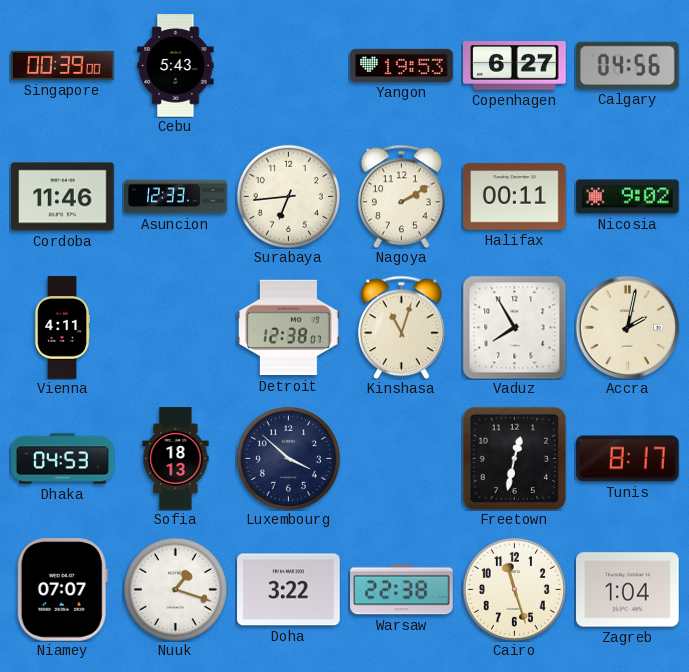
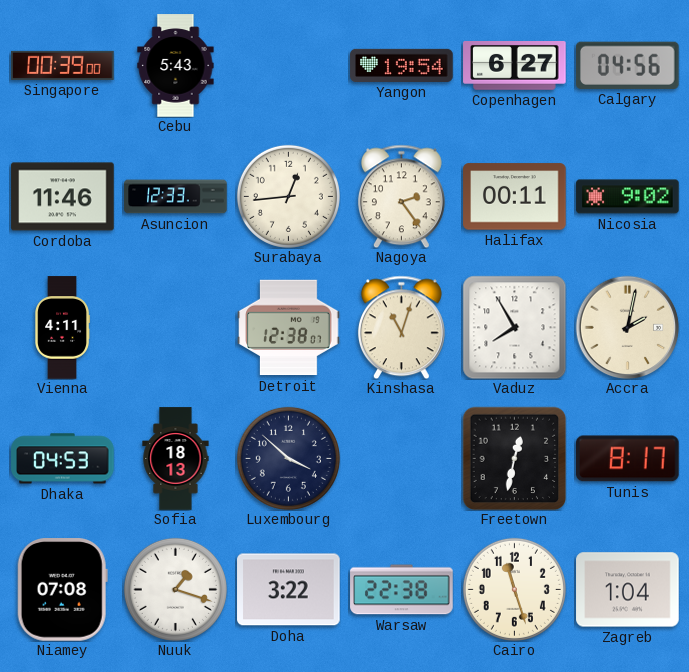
Yangon: 19:53 -> 19:54
Surabaya: 6:44 -> 12:44
Nagoya: 2:10 -> 2:24
Niamey: 07:07 -> 07:08
